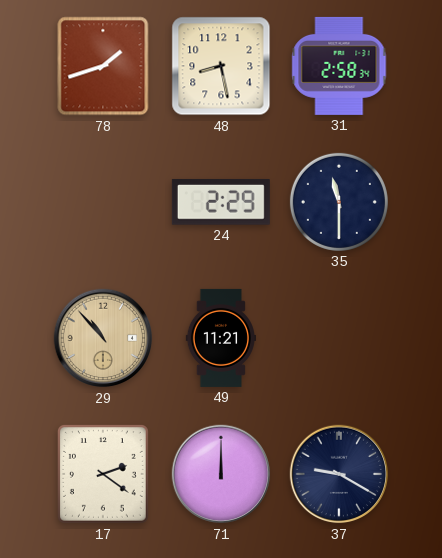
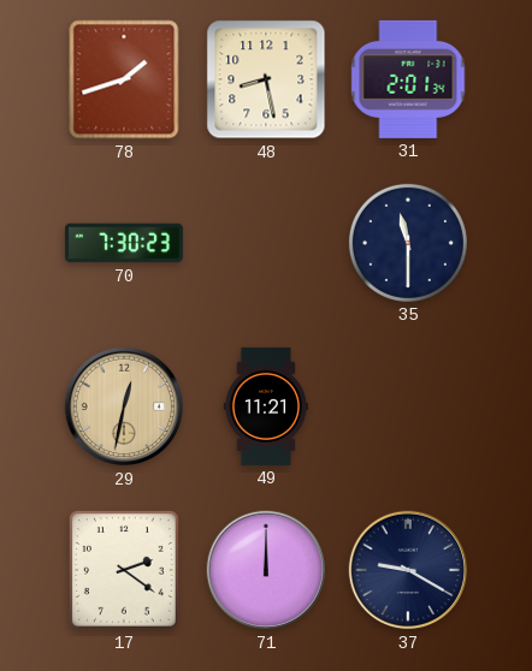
31: 2:58 -> 2:01
70: none -> 7:30
24: 2:29 -> none
29: 10:53 -> 12:32
